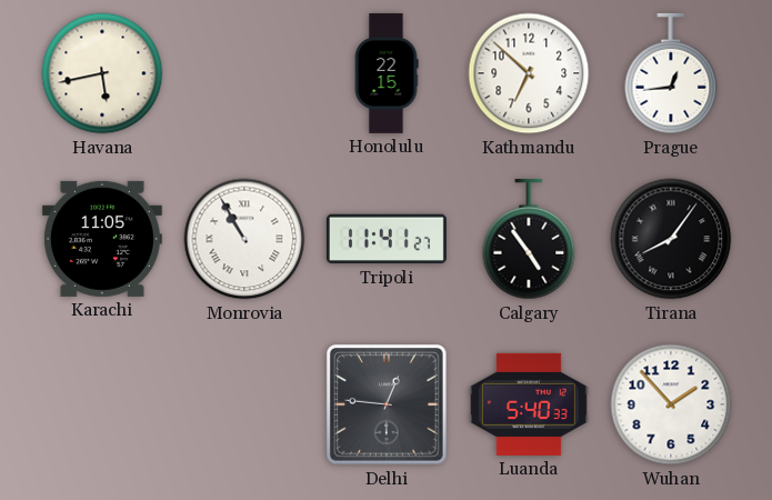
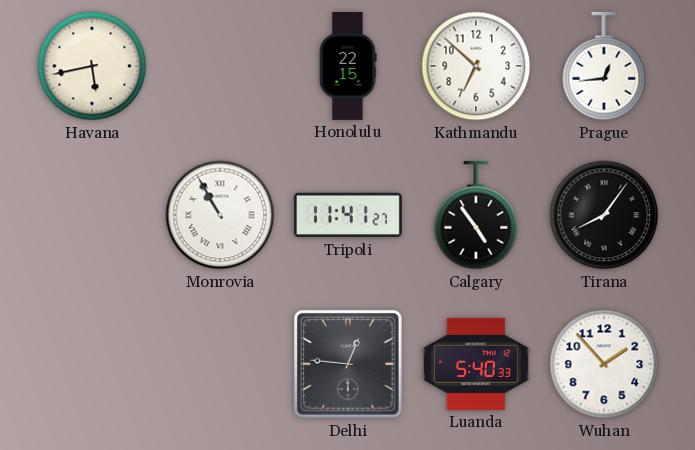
Karachi: 11:05 -> none
